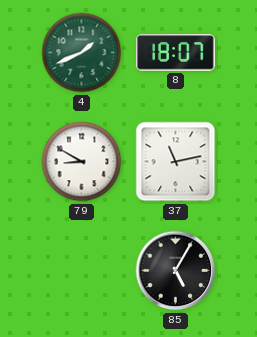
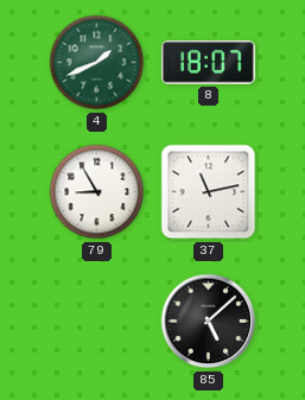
79: 8:50 -> 8:55
85: 5:05 -> 5:08
